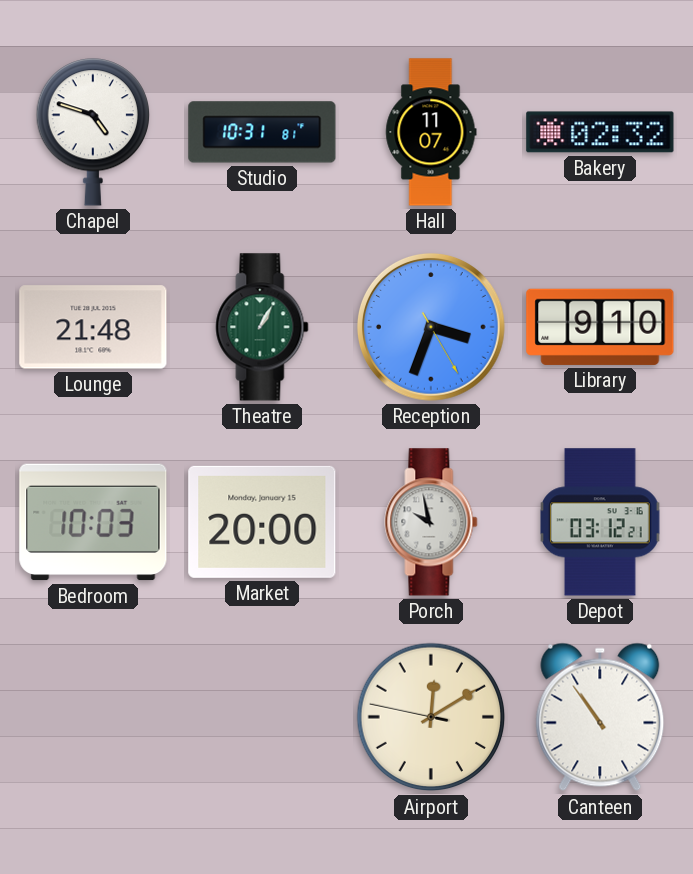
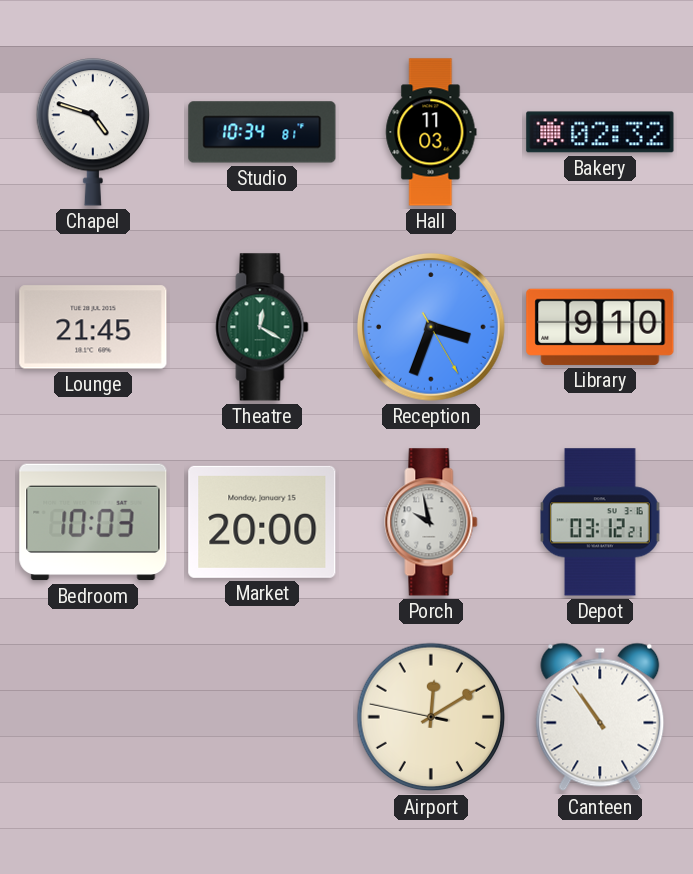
Studio: 10:31 -> 10:34
Hall: 11:07 -> 11:03
Lounge: 21:48 -> 21:45
Theatre: 1:05 -> 12:20
